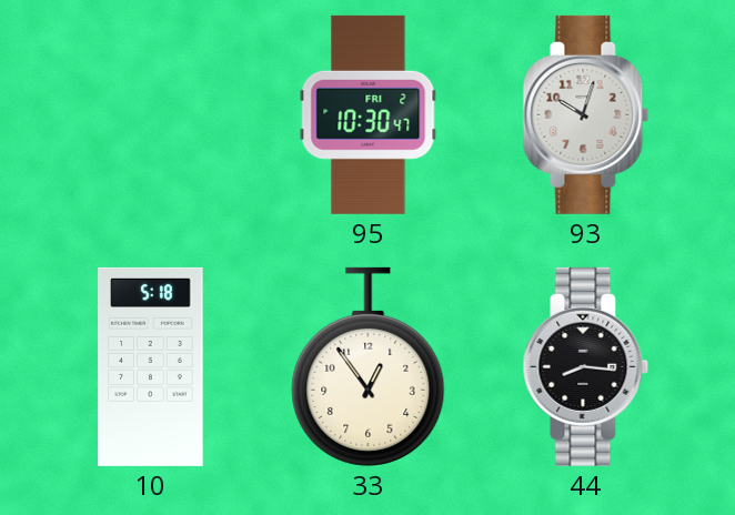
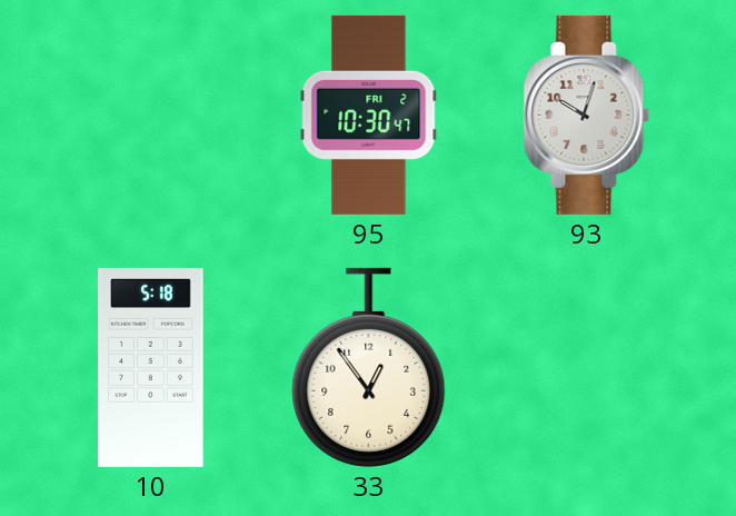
44: 8:16 -> none
